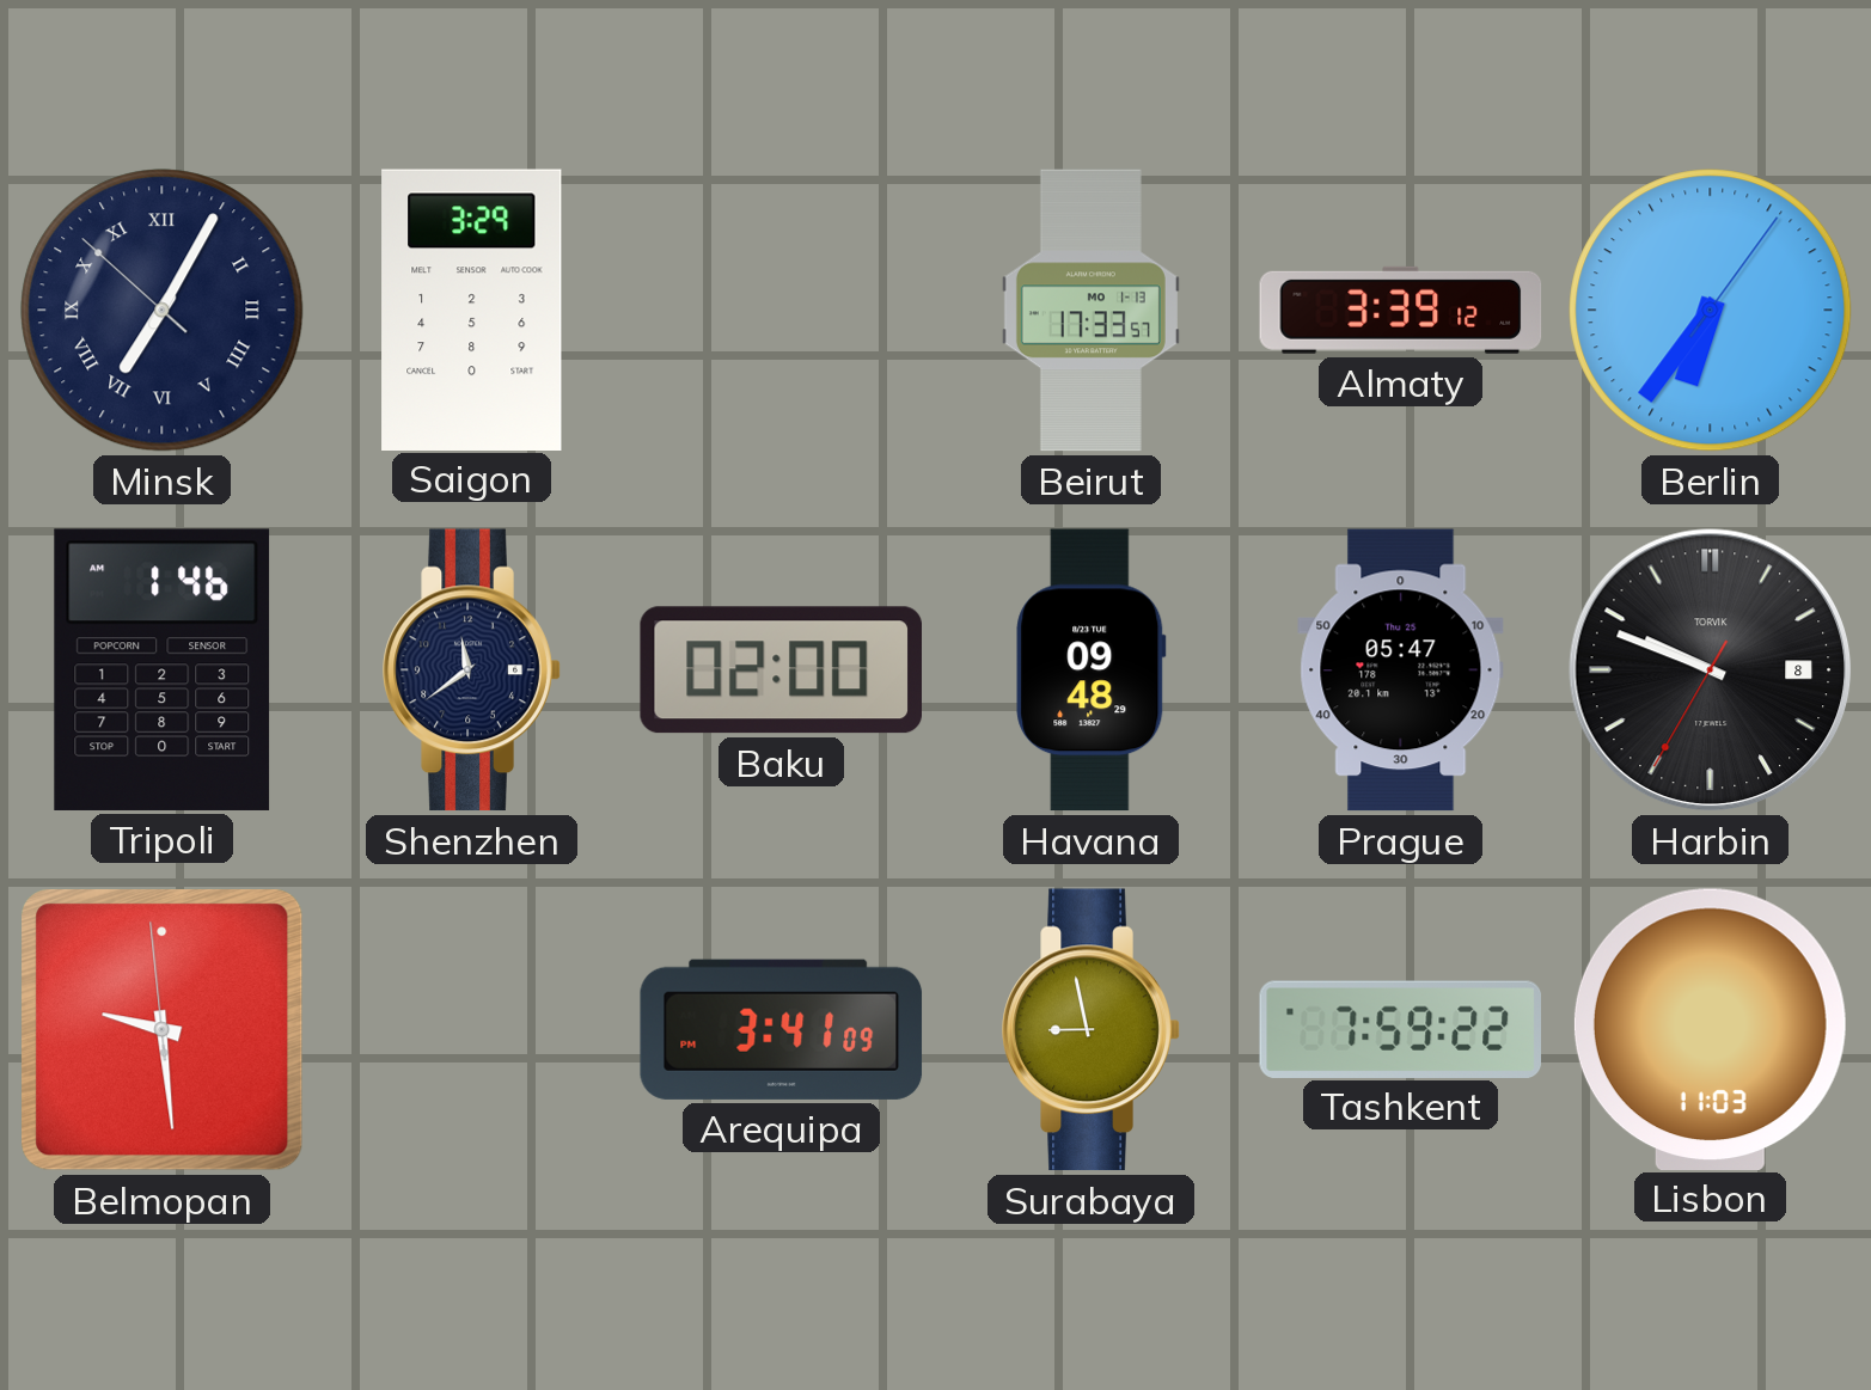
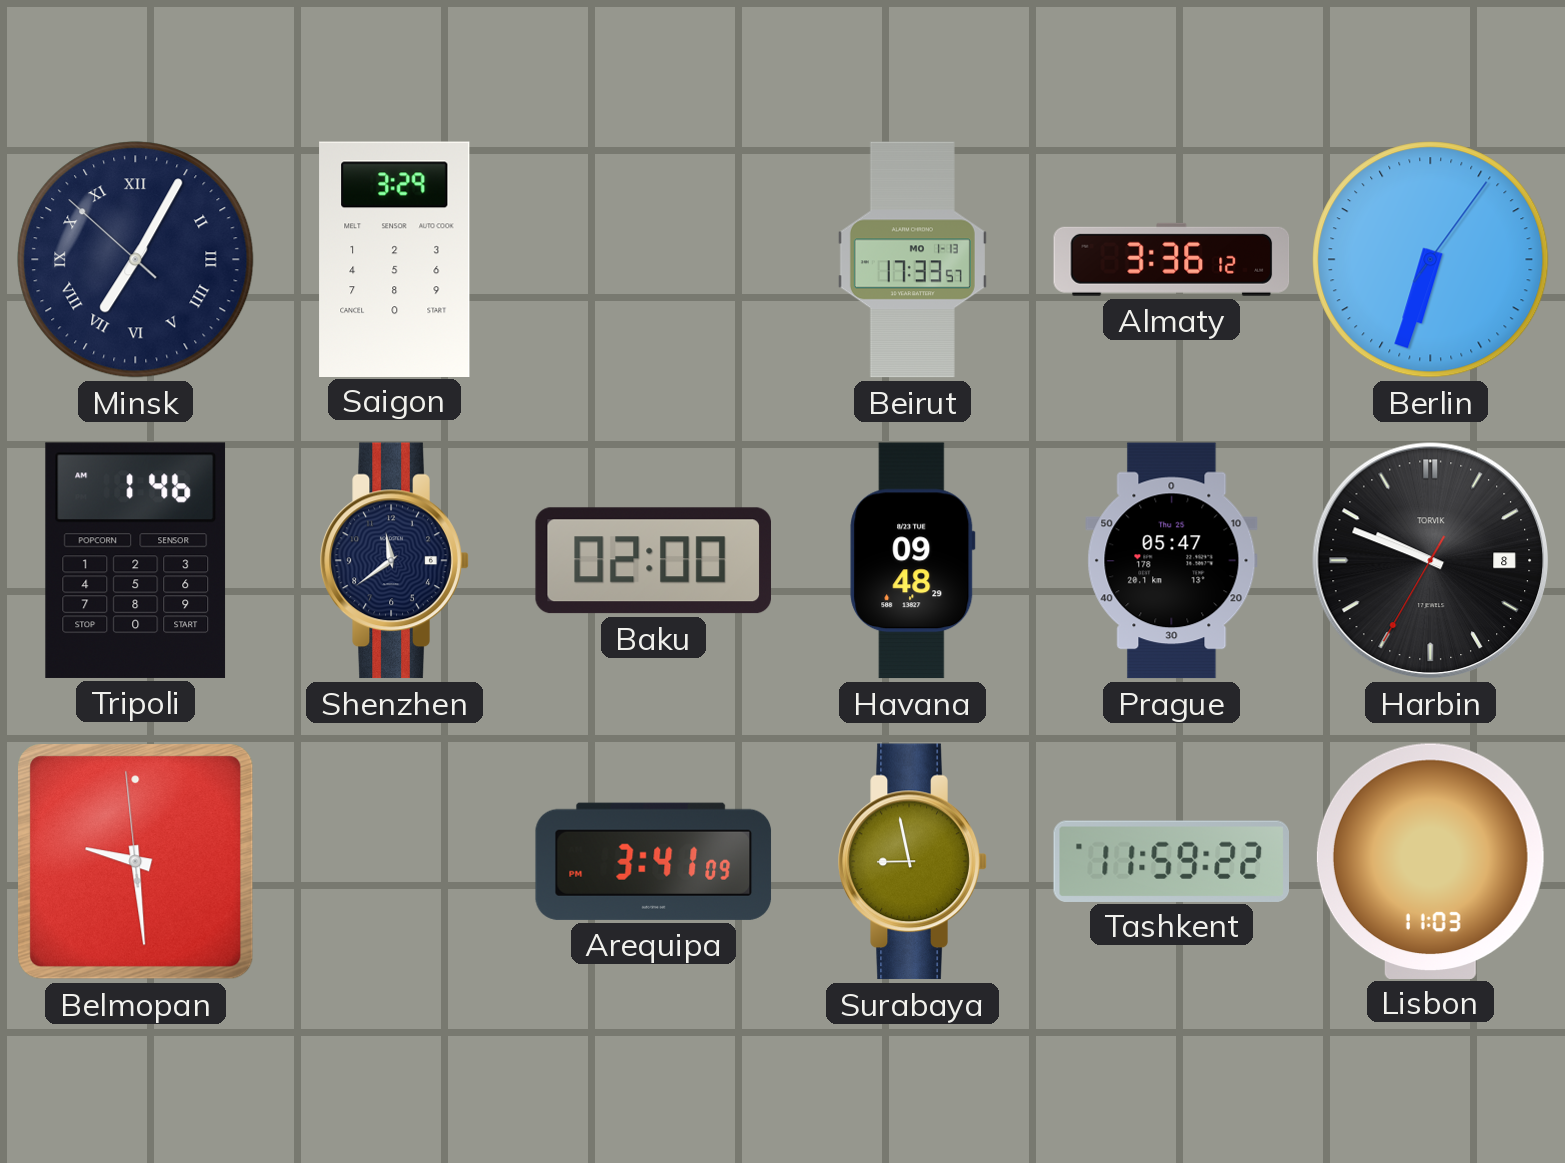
Almaty: 3:39 -> 3:36
Berlin: 6:36 -> 6:33
Tashkent: 7:59 -> 11:59
